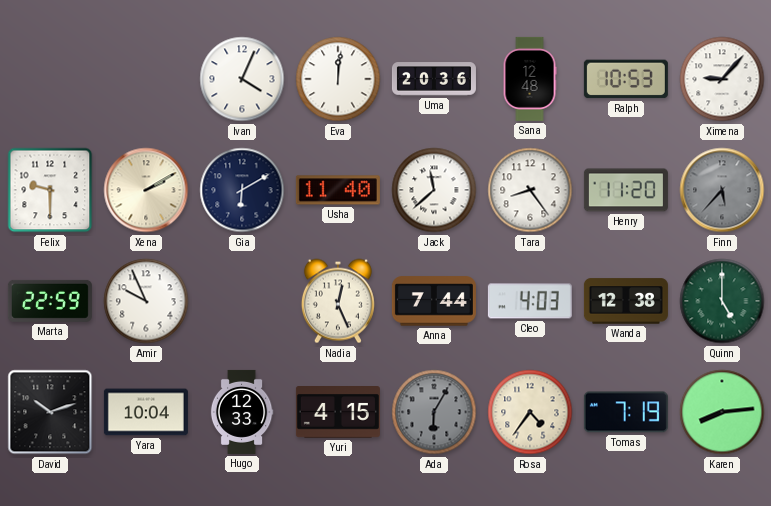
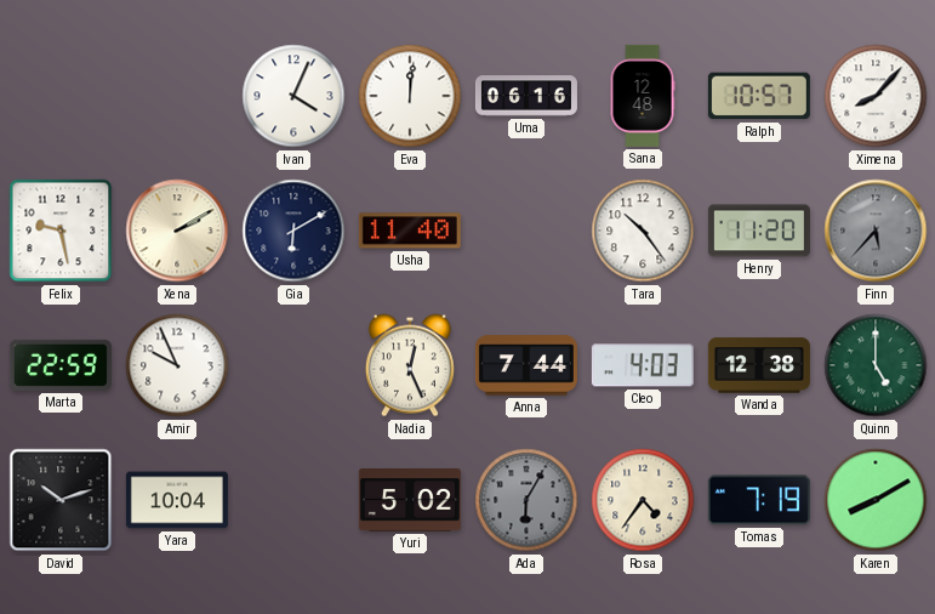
Uma: 20:36 -> 06:16
Ralph: 10:53 -> 10:57
Ximena: 9:07 -> 8:07
Felix: 9:30 -> 9:28
Jack: 11:38 -> none
Tara: 8:24 -> 10:24
Hugo: 12:33 -> none
Yuri: 4:15 -> 5:02
Karen: 8:14 -> 8:10
